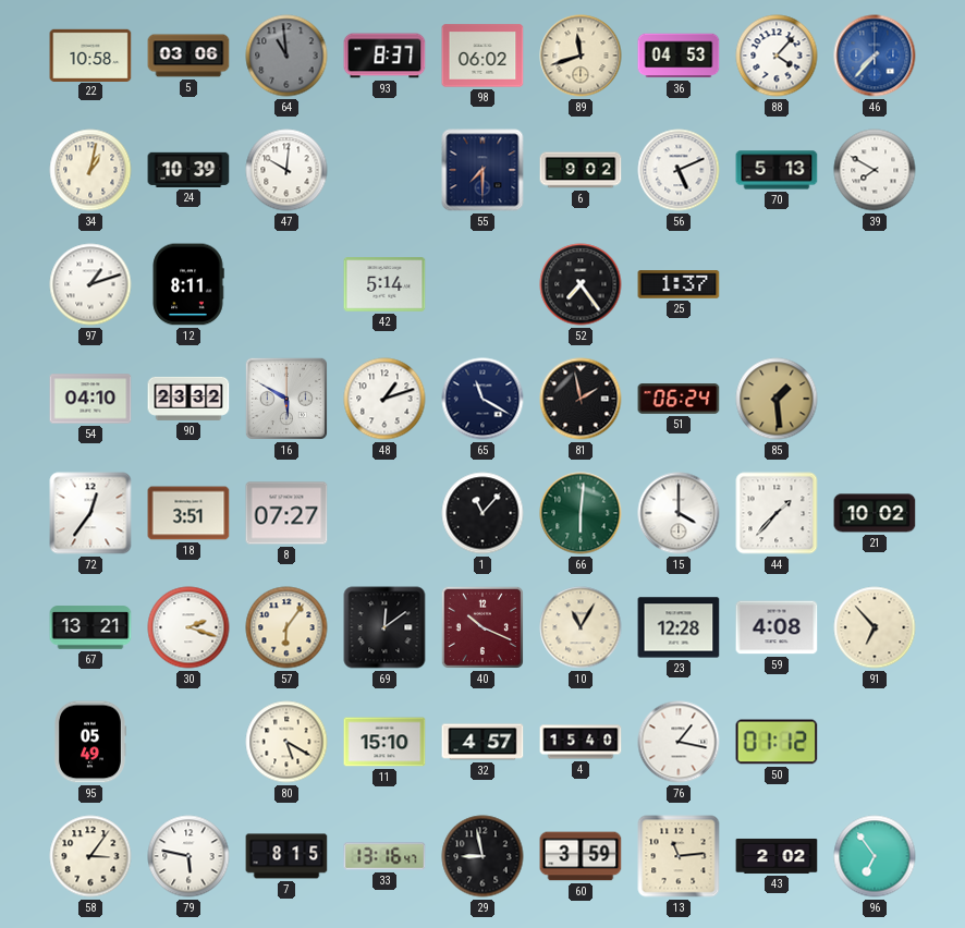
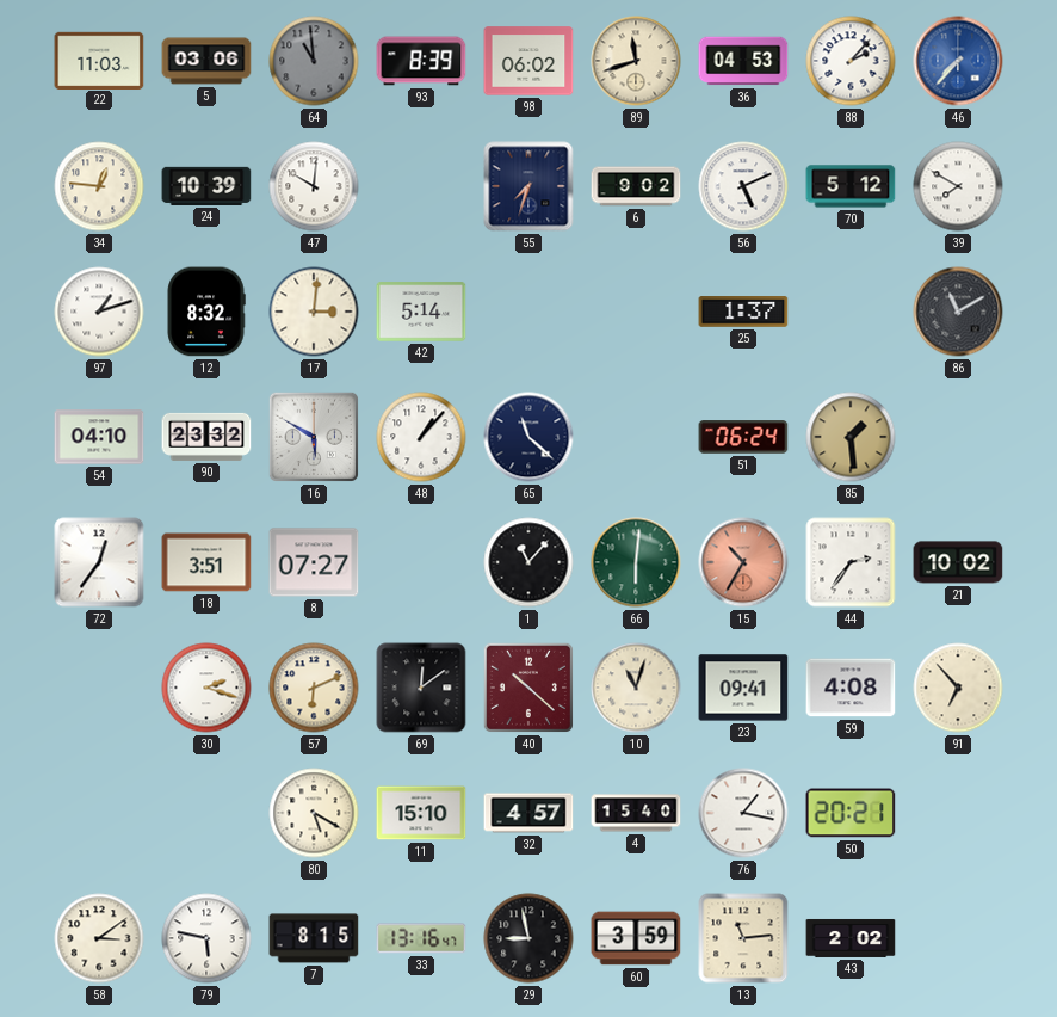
22: 10:58 -> 11:03
93: 8:37 -> 8:39
88: 4:07 -> 2:07
34: 1:02 -> 12:46
55: 7:30 -> 7:33
70: 5:13 -> 5:12
12: 8:11 -> 8:32
17: none -> 3:01
52: 7:24 -> none
86: none -> 11:10
48: 1:12 -> 1:07
65: 11:20 -> 11:22
81: 1:58 -> none
15: 4:00 -> 10:35
15 dial: white -> salmon
44: 1:37 -> 2:36
67: 13:21 -> none
57: 6:06 -> 6:11
40: 10:19 -> 10:22
10: 11:05 -> 11:03
23: 12:28 -> 09:41
95: 05:49 -> none
50: 01:12 -> 20:21
58: 3:06 -> 3:09
96: 6:54 -> none
